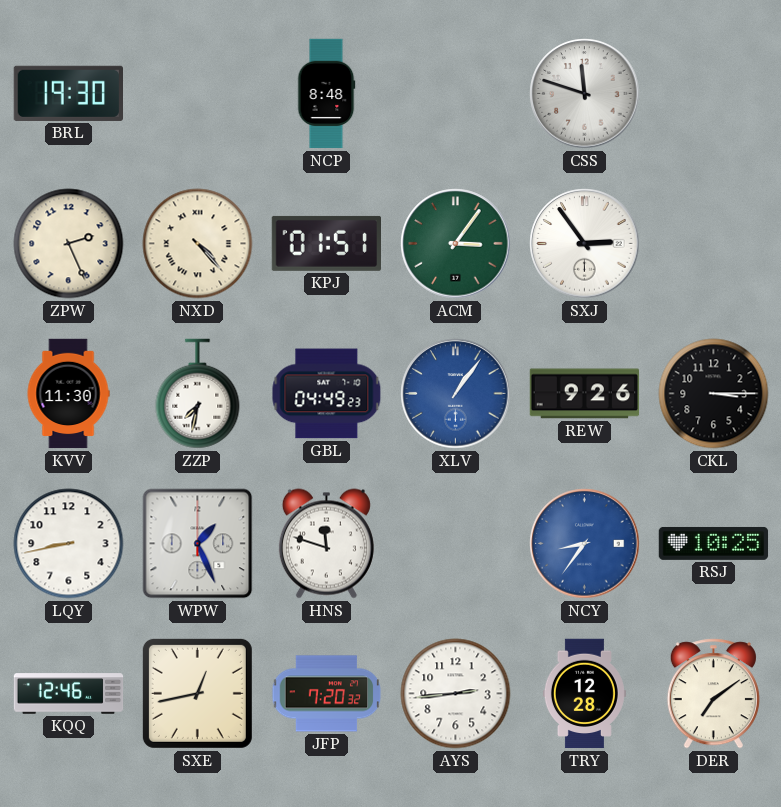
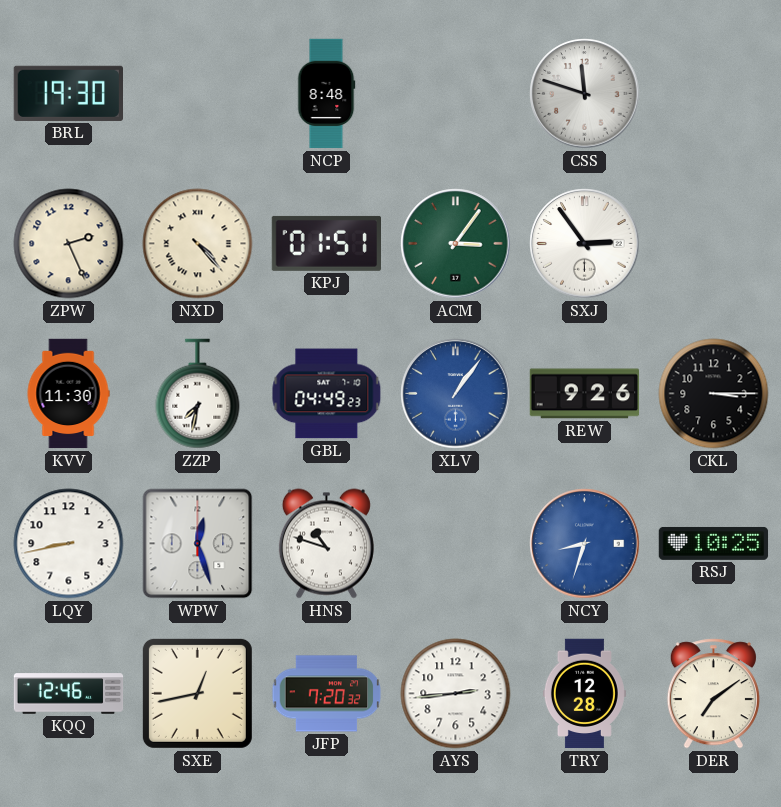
WPW: 1:26 -> 12:27
HNS: 11:48 -> 10:48
NCY: 8:36 -> 8:33
